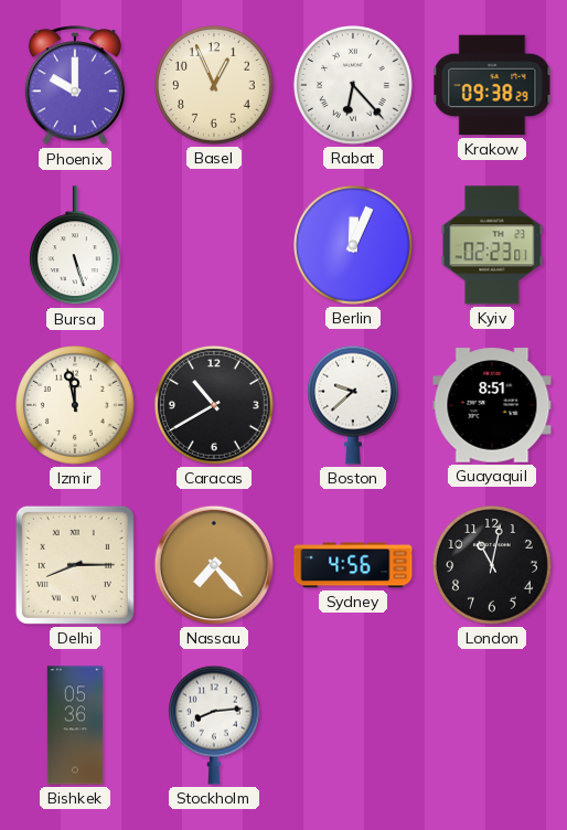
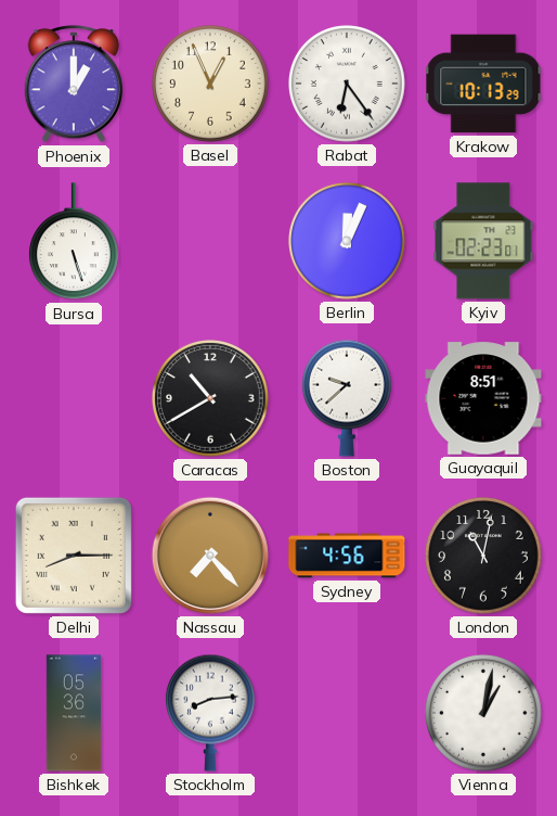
Phoenix: 10:00 -> 1:00
Rabat: 6:23 -> 6:24
Krakow: 09:38 -> 10:13
Izmir: 11:58 -> none
Vienna: none -> 1:02
